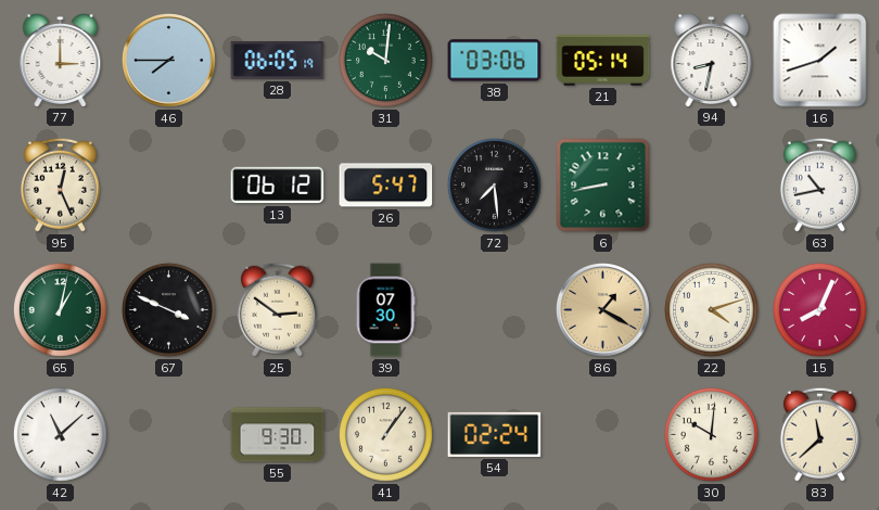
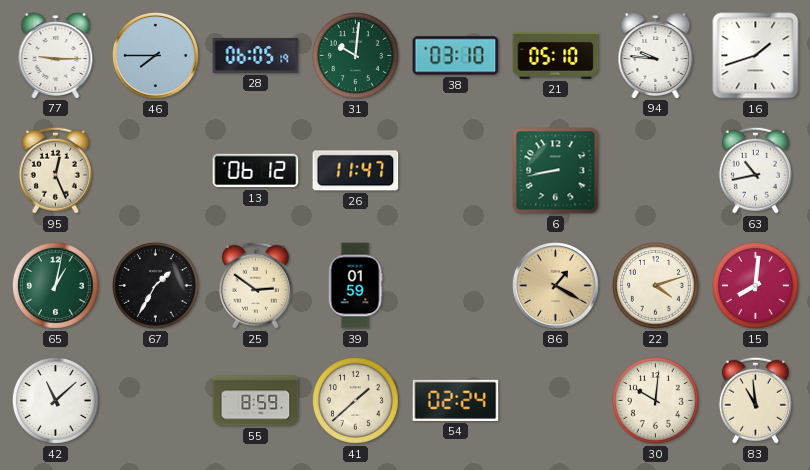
77: 3:00 -> 9:15
38: 03:06 -> 03:10
21: 05:14 -> 05:10
94: 8:32 -> 9:46
26: 5:47 -> 11:47
72: 7:29 -> none
67: 3:49 -> 1:35
39: 07:30 -> 01:59
15: 8:04 -> 8:01
55: 9:30 -> 8:59
41: 1:06 -> 1:38
83: 11:38 -> 10:59
